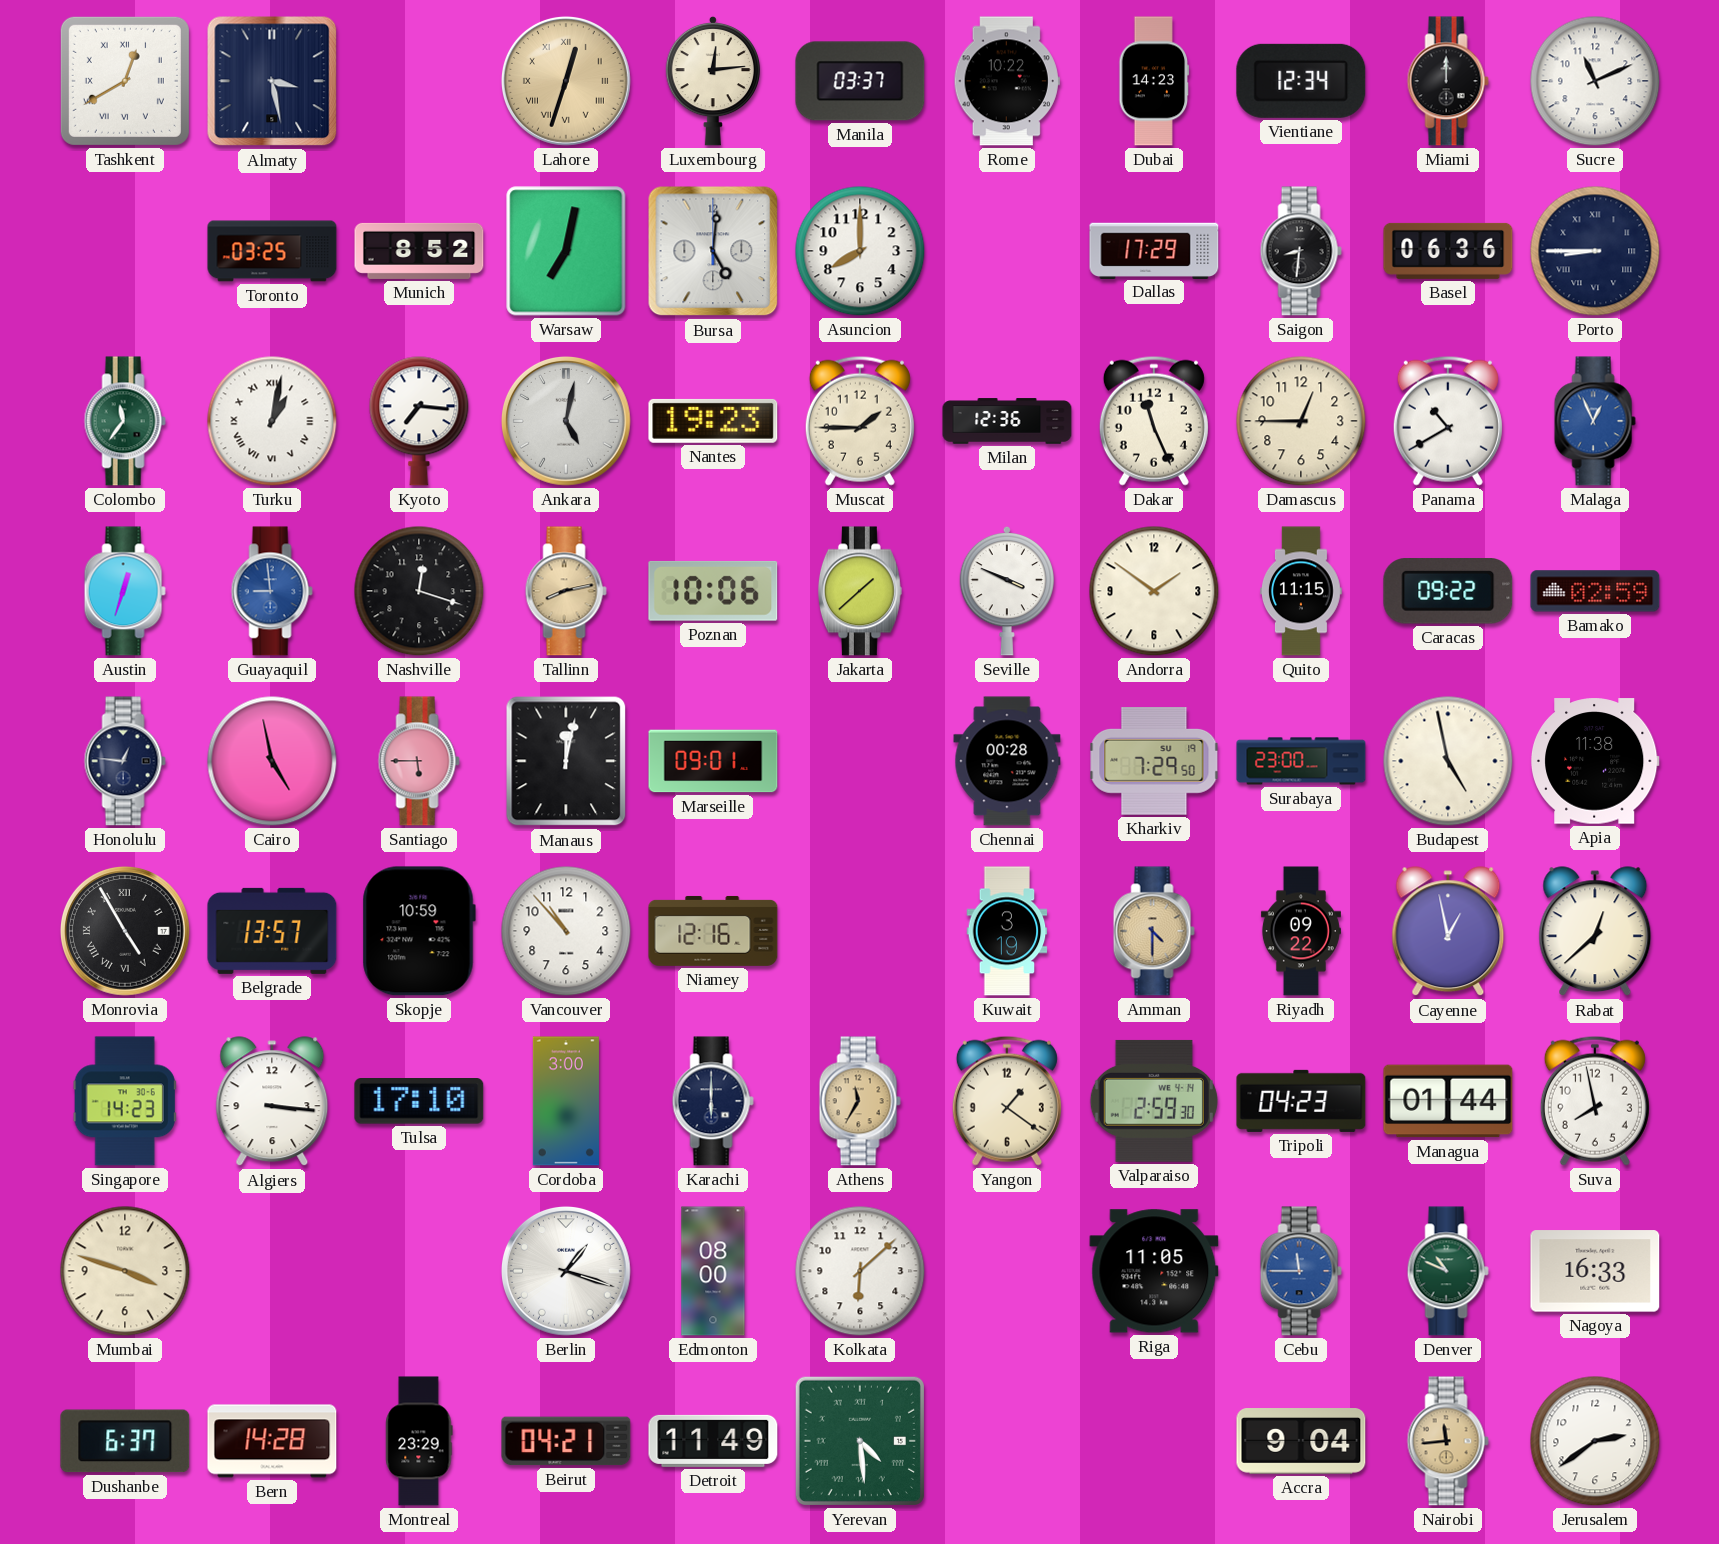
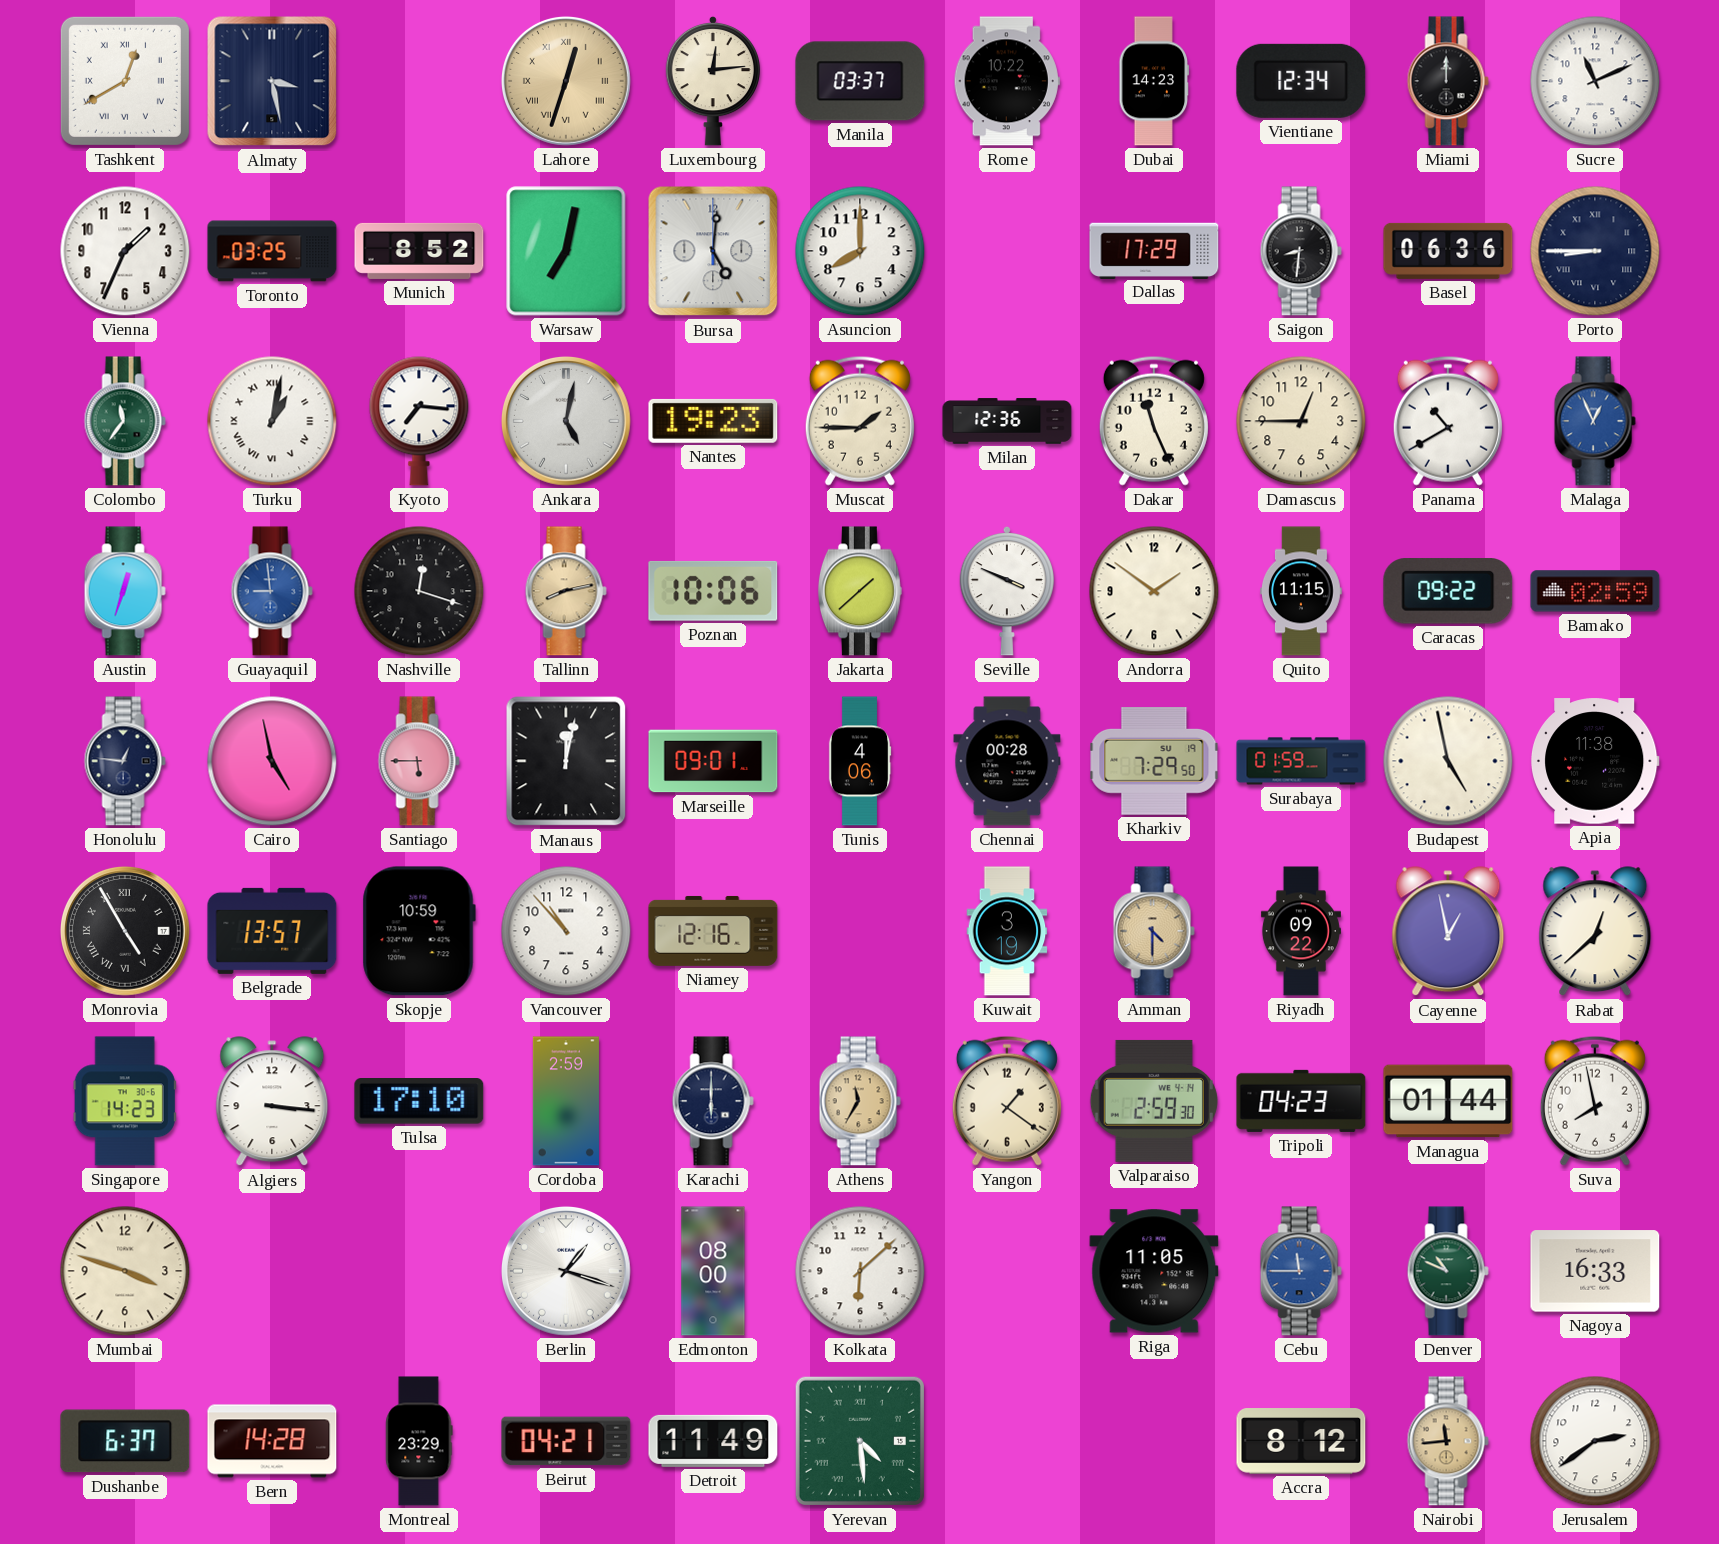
Vienna: none -> 1:34
Tunis: none -> 4:06
Surabaya: 23:00 -> 01:59
Cordoba: 3:00 -> 2:59
Accra: 9:04 -> 8:12
